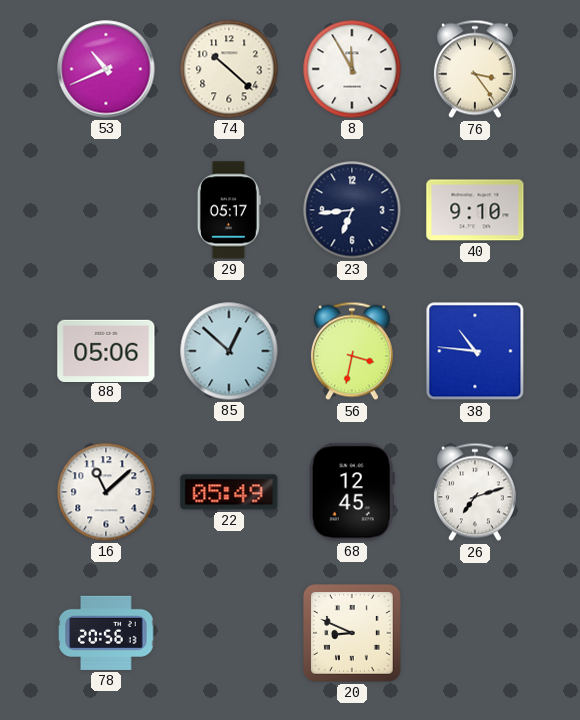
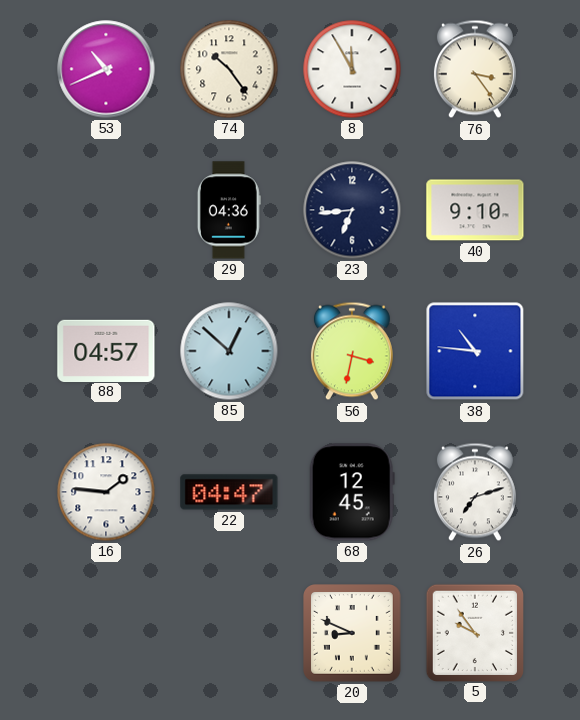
74: 10:22 -> 10:24
29: 05:17 -> 04:36
88: 05:06 -> 04:57
16: 11:08 -> 1:46
22: 05:49 -> 04:47
78: 20:56 -> none
5: none -> 9:54
